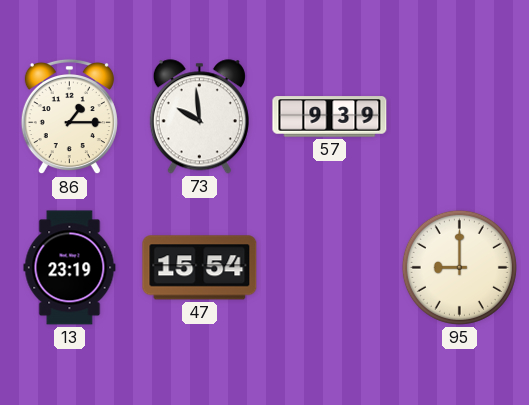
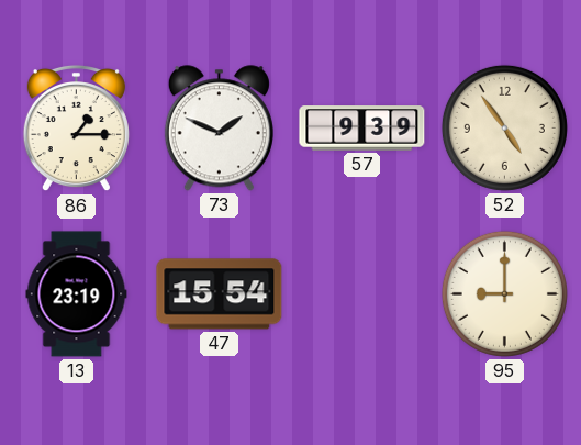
73: 9:59 -> 1:49
52: none -> 4:54
